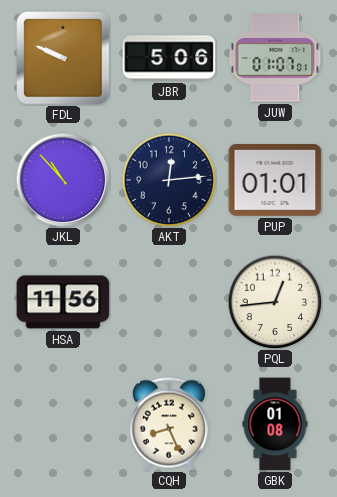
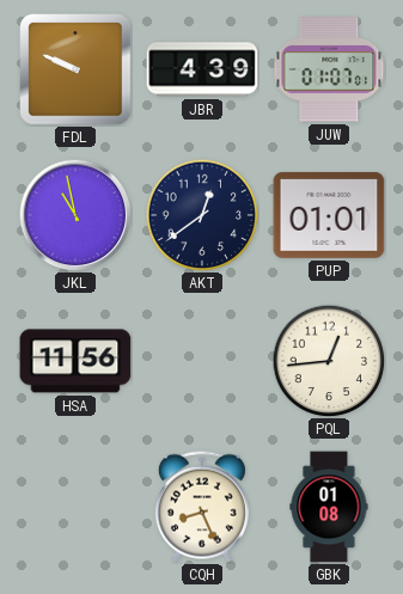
JBR: 5:06 -> 4:39
JKL: 10:53 -> 10:58
AKT: 12:14 -> 12:39
